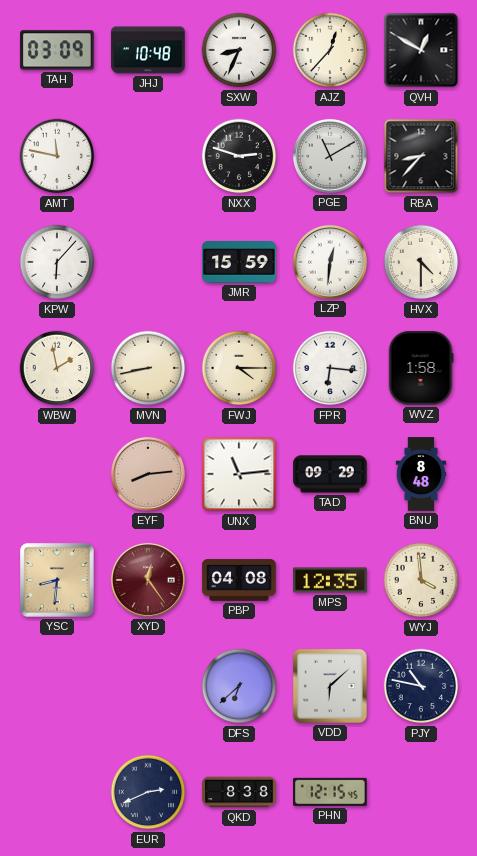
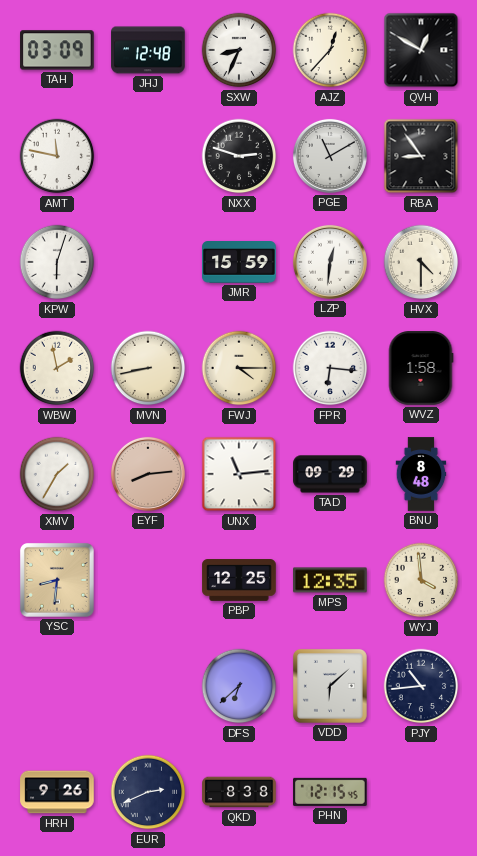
JHJ: 10:48 -> 12:48
RBA: 8:37 -> 8:54
KPW: 6:07 -> 6:03
XMV: none -> 1:35
XYD: 12:24 -> none
PBP: 04:08 -> 12:25
PJY: 10:47 -> 10:44
HRH: none -> 9:26
